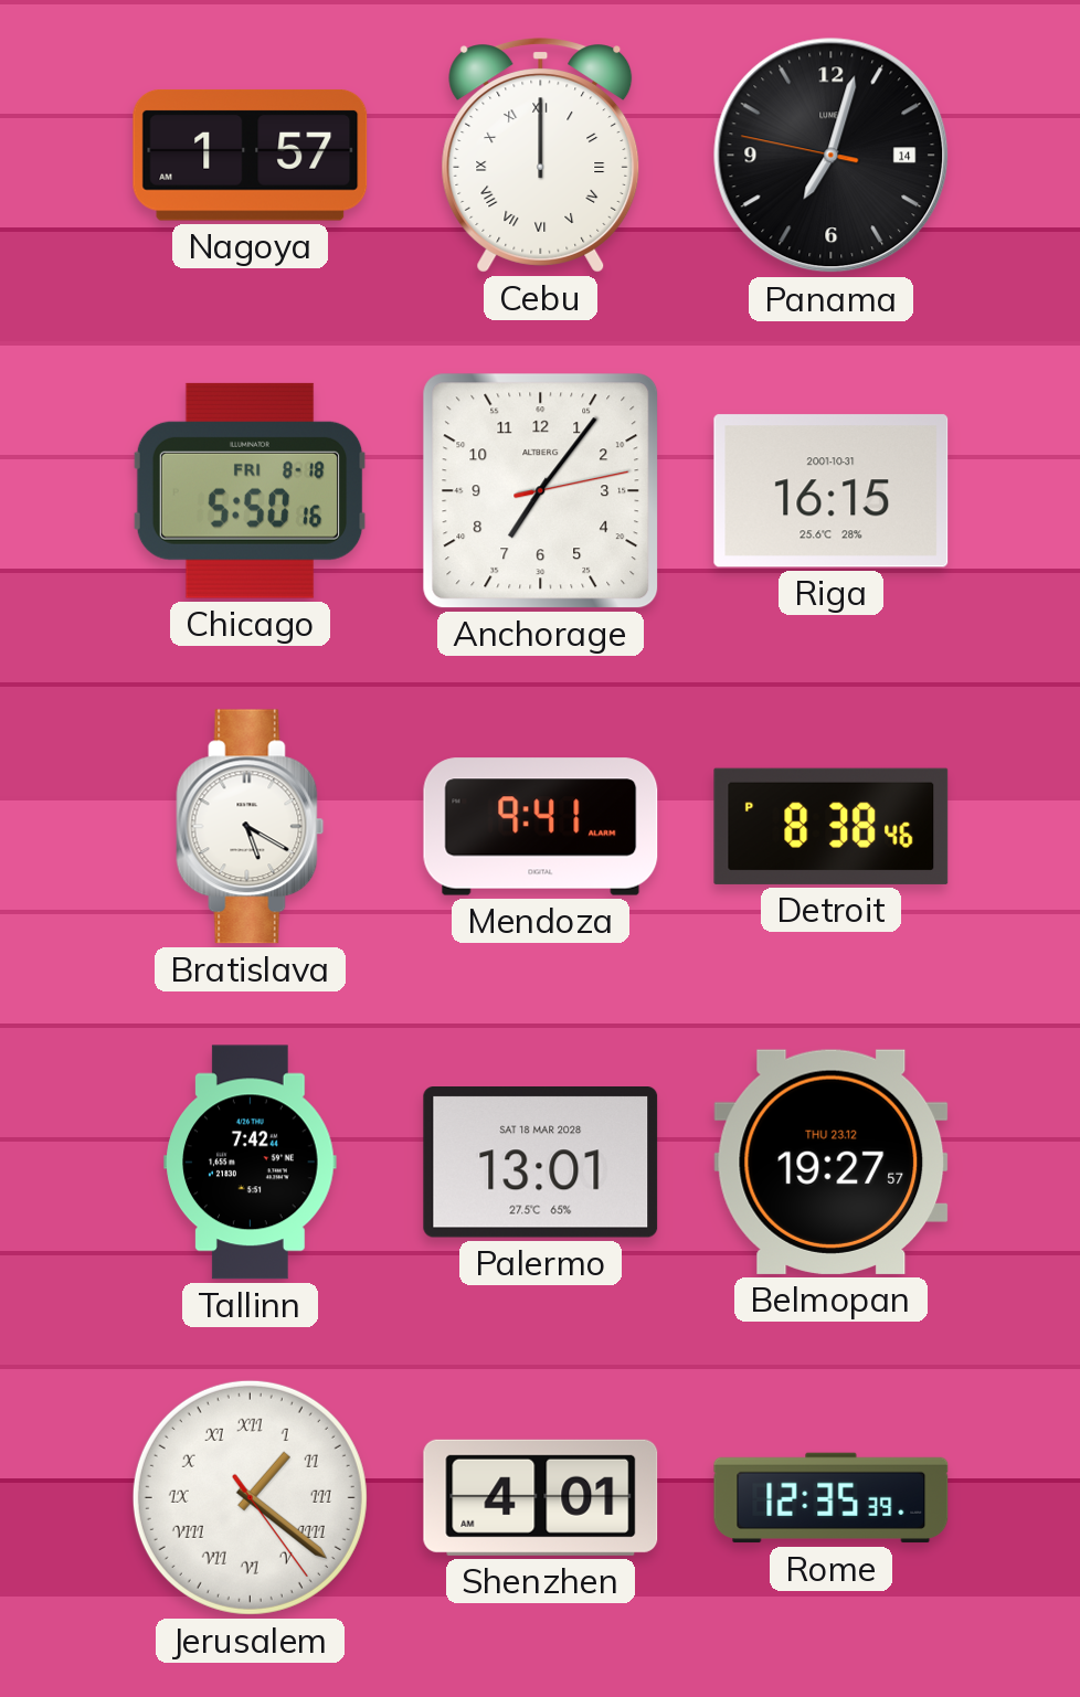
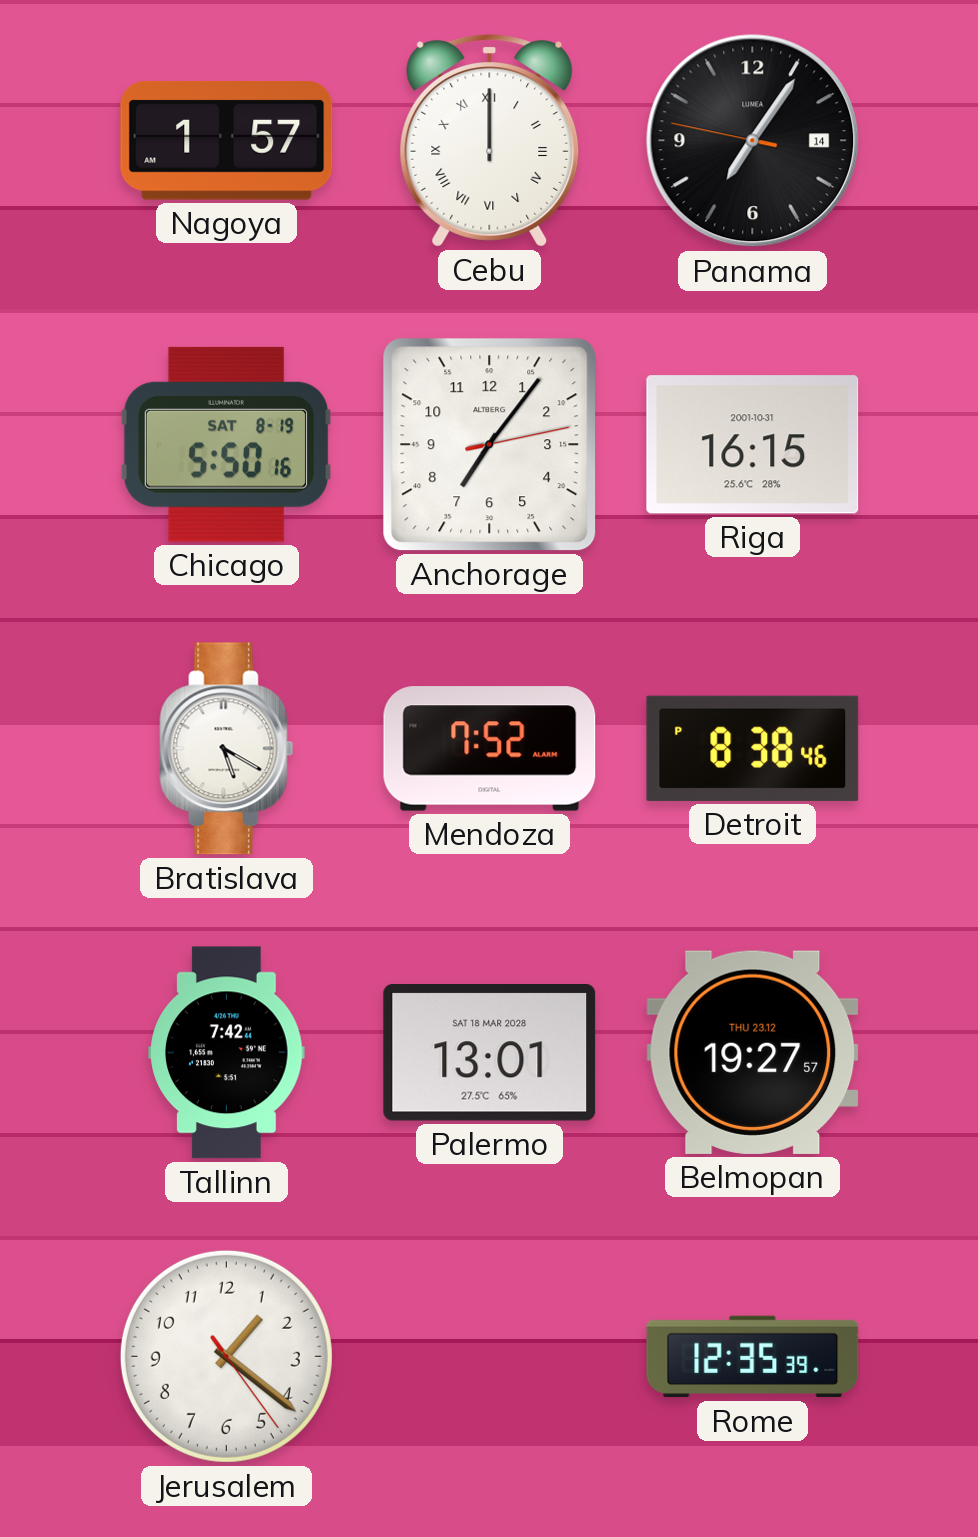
Panama: 7:02 -> 7:05
Chicago date: FRI 8-18 -> SAT 8-19
Mendoza: 9:41 -> 7:52
Jerusalem numerals: Roman -> Arabic
Shenzhen: 4:01 -> none
